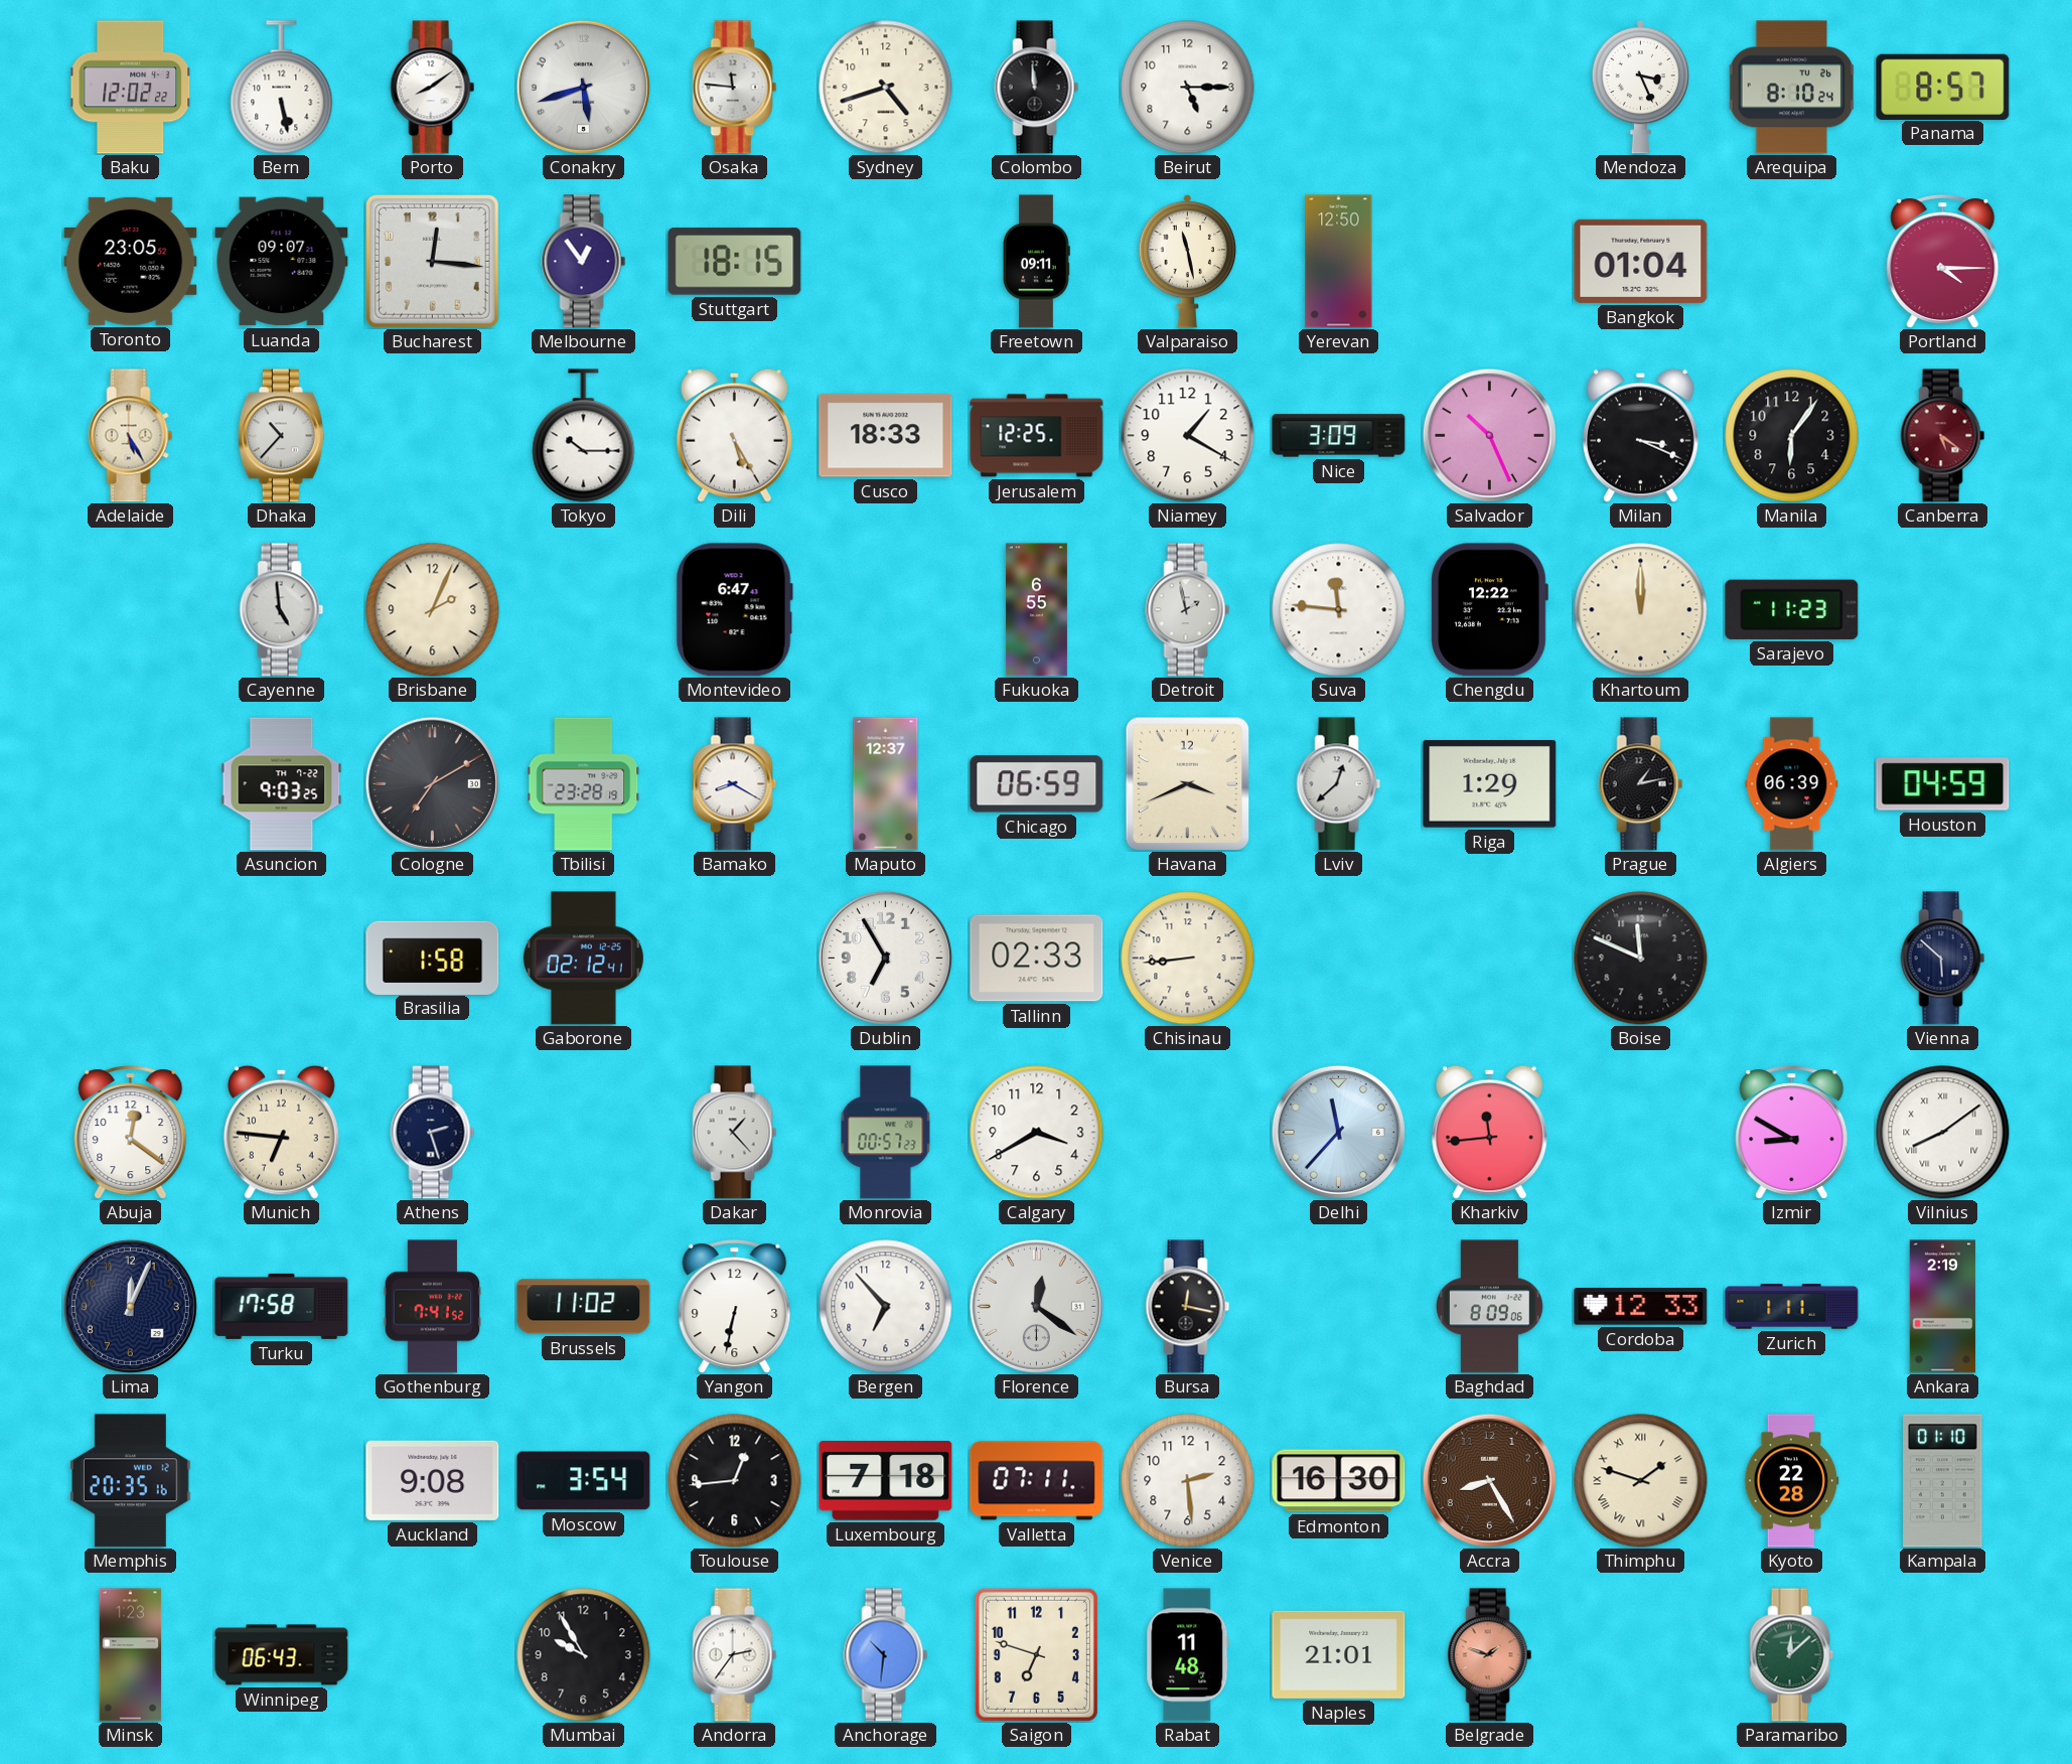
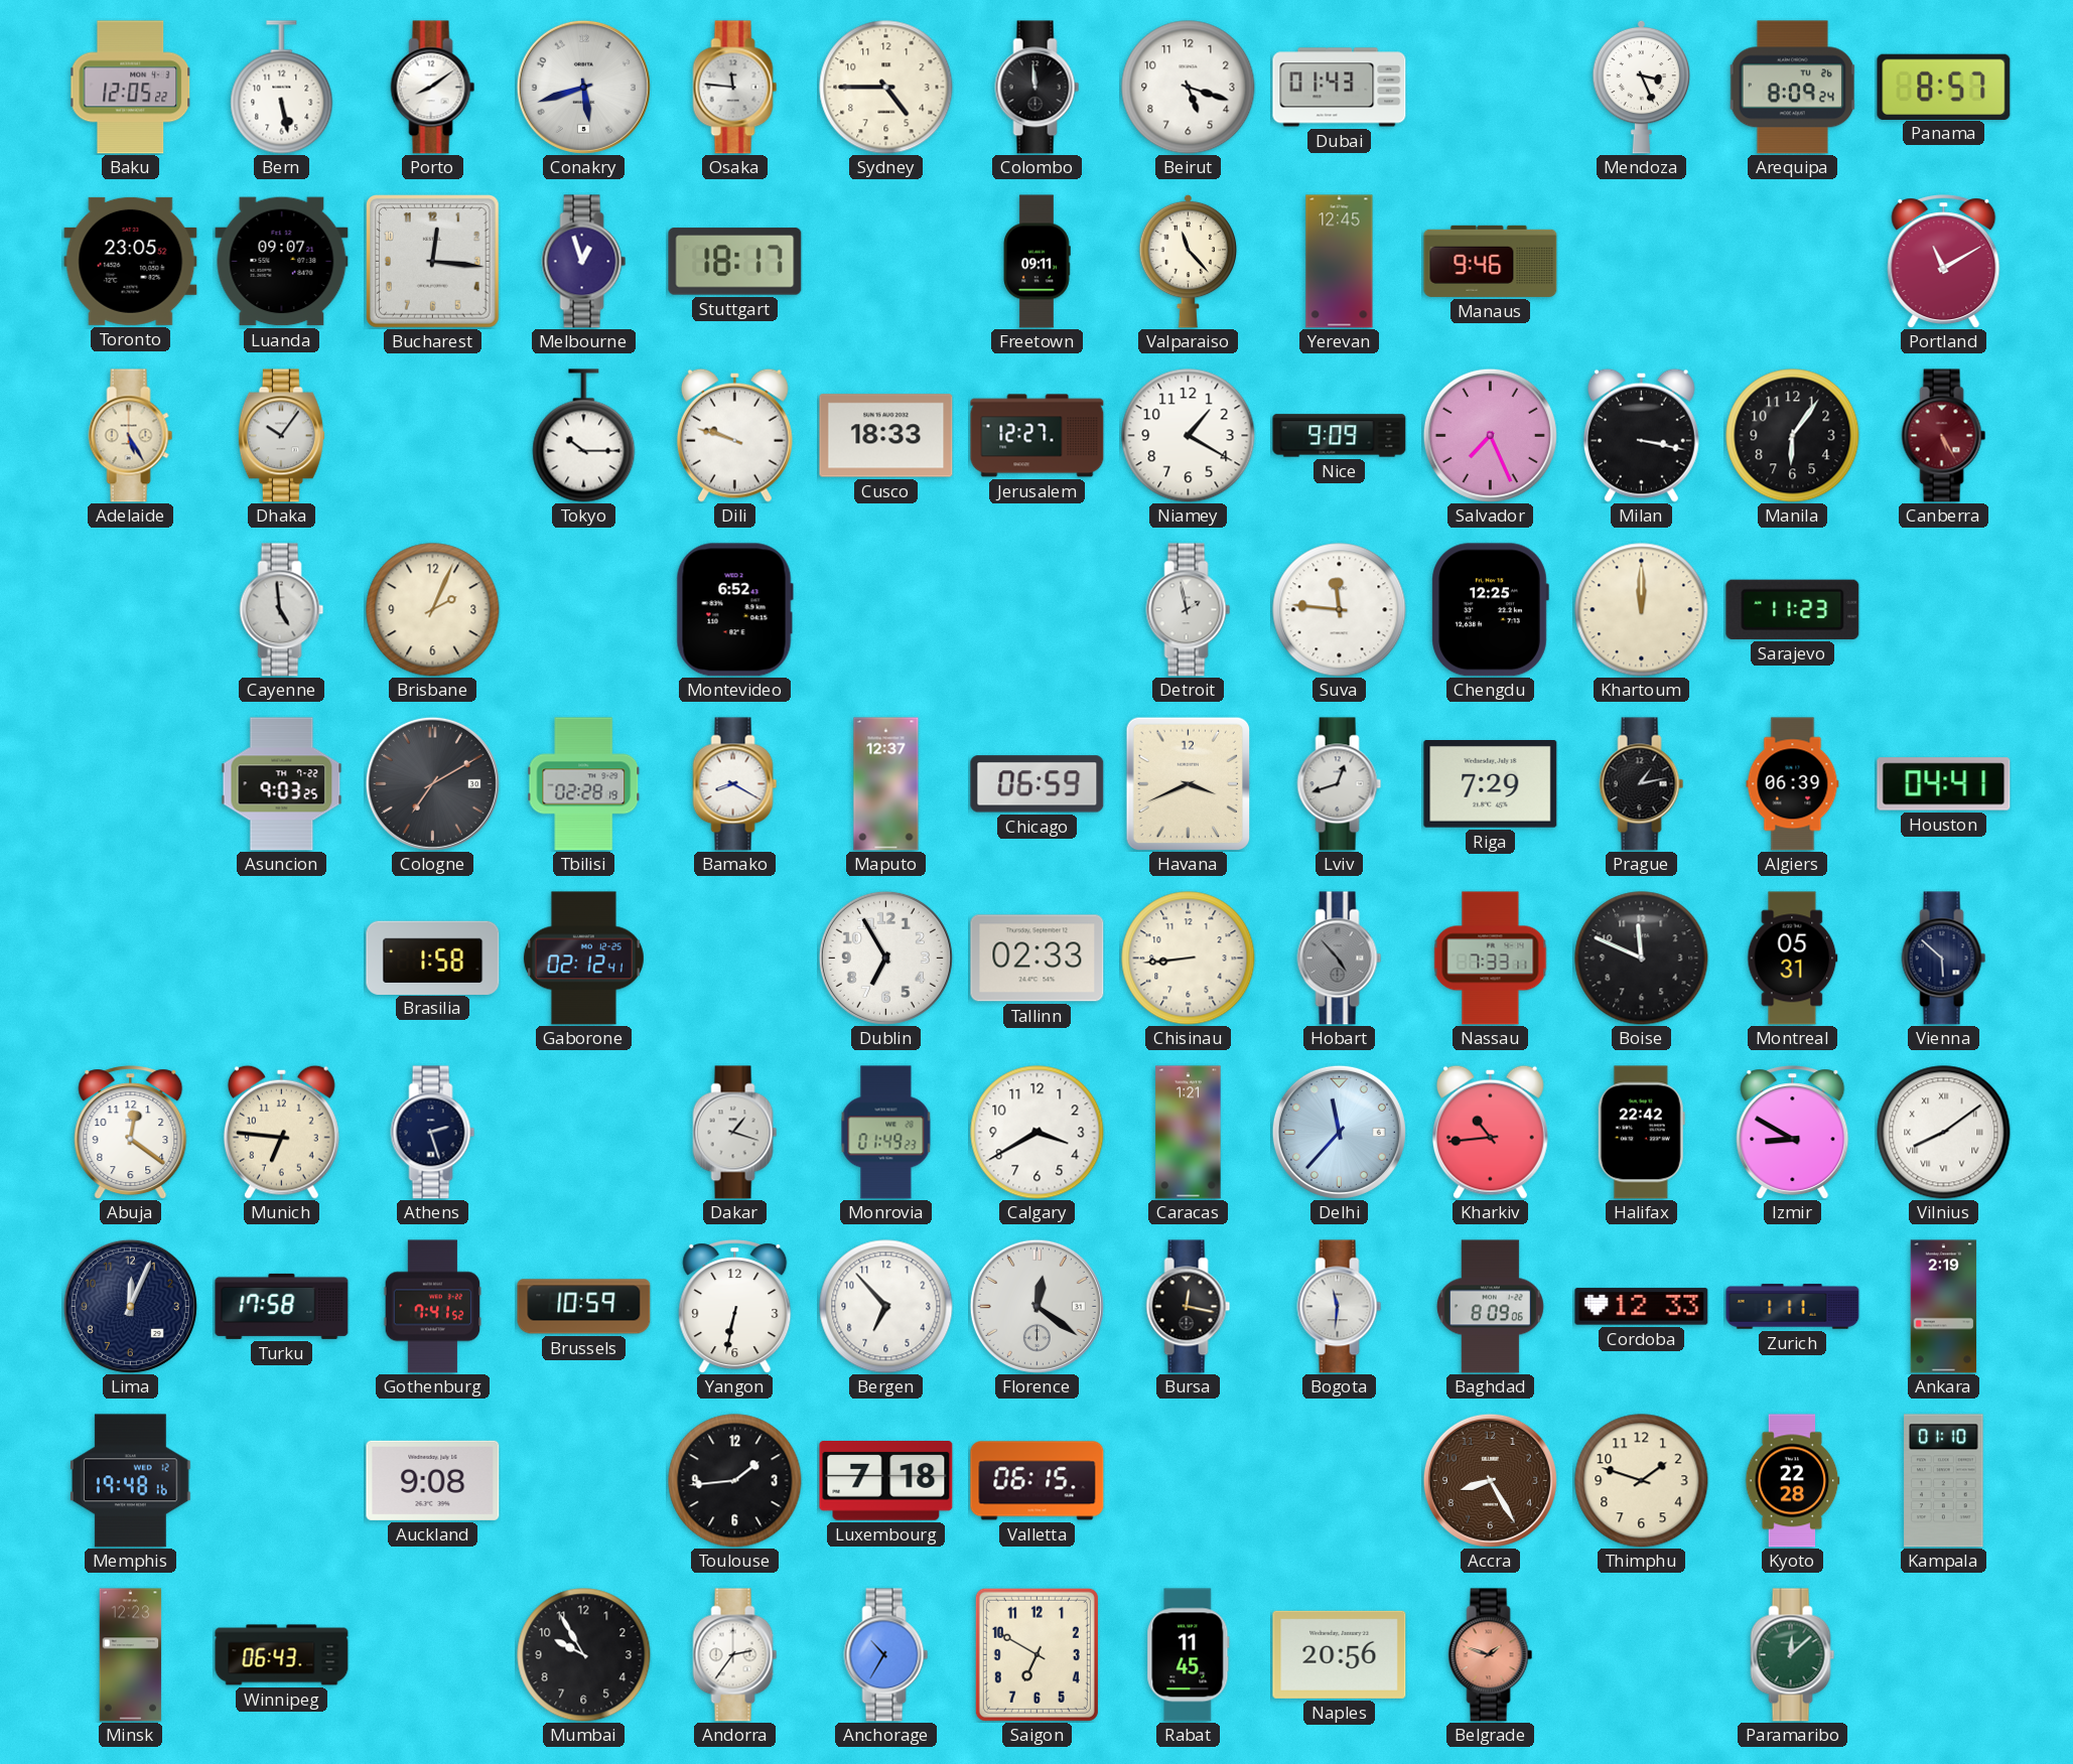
Baku: 12:02 -> 12:05
Sydney: 4:42 -> 4:45
Beirut: 5:15 -> 5:18
Dubai: none -> 01:43
Arequipa: 8:10 -> 8:09
Melbourne: 12:54 -> 12:57
Stuttgart: 18:15 -> 18:17
Valparaiso: 11:28 -> 11:23
Yerevan: 12:50 -> 12:45
Manaus: none -> 9:46
Bangkok: 01:04 -> none
Portland: 4:15 -> 11:10
Dhaka: 10:37 -> 10:06
Dili: 5:25 -> 9:48
Jerusalem: 12:25 -> 12:27
Nice: 3:09 -> 9:09
Salvador: 10:26 -> 7:26
Milan: 3:19 -> 3:17
Canberra: 5:21 -> 5:25
Montevideo: 6:47 -> 6:52
Fukuoka: 6:55 -> none
Chengdu: 12:22 -> 12:25
Tbilisi: 23:28 -> 02:28
Lviv: 12:38 -> 12:42
Riga: 1:29 -> 7:29
Houston: 04:59 -> 04:41
Hobart: none -> 4:53
Nassau: none -> 7:33
Montreal: none -> 05:31
Dakar: 1:23 -> 1:18
Monrovia: 00:57 -> 01:49
Caracas: none -> 1:21
Kharkiv: 11:44 -> 10:44
Halifax: none -> 22:42
Brussels: 11:02 -> 10:59
Bogota: none -> 11:31
Memphis: 20:35 -> 19:48
Moscow: 3:54 -> none
Toulouse: 12:44 -> 1:44
Valletta: 07:11 -> 06:15
Venice: 2:29 -> none
Edmonton: 16:30 -> none
Thimphu numerals: Roman -> Arabic
Minsk: 1:23 -> 12:23
Anchorage: 10:31 -> 10:35
Saigon: 6:48 -> 6:50
Rabat: 11:48 -> 11:45
Naples: 21:01 -> 20:56
